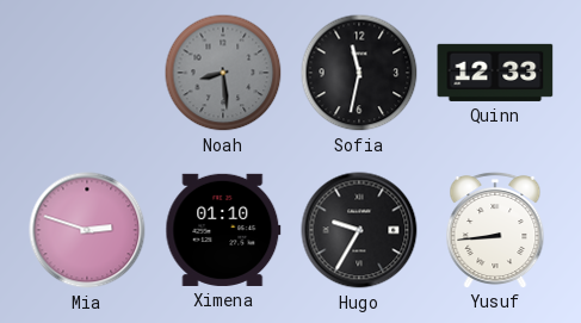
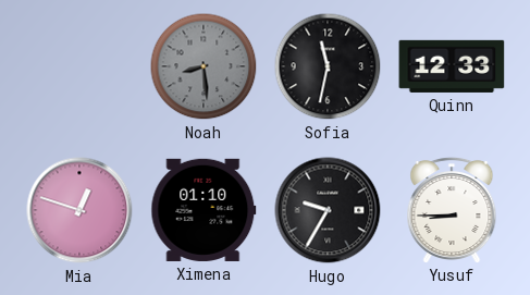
Mia: 2:48 -> 12:48
Yusuf: 8:44 -> 8:45
